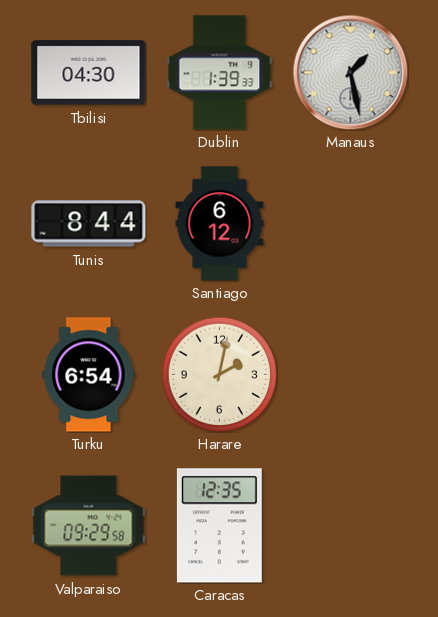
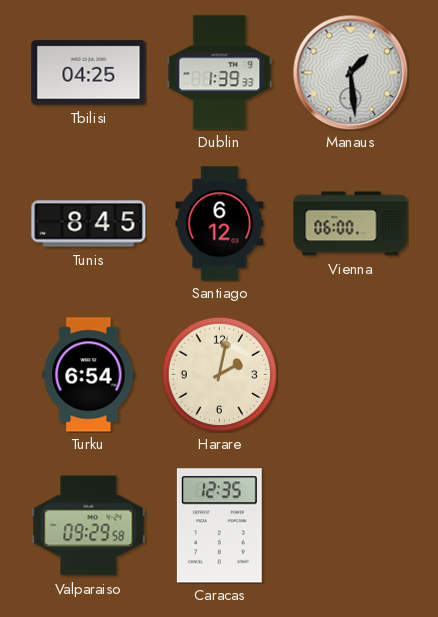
Tbilisi: 04:30 -> 04:25
Manaus: 1:28 -> 1:29
Tunis: 8:44 -> 8:45
Vienna: none -> 06:00
